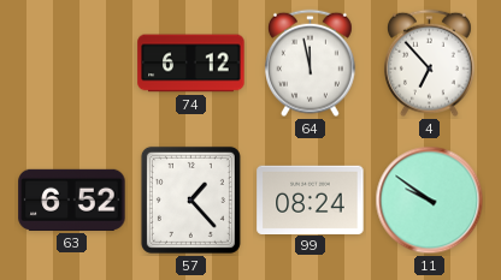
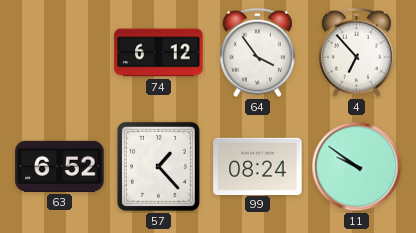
64: 11:58 -> 3:54
